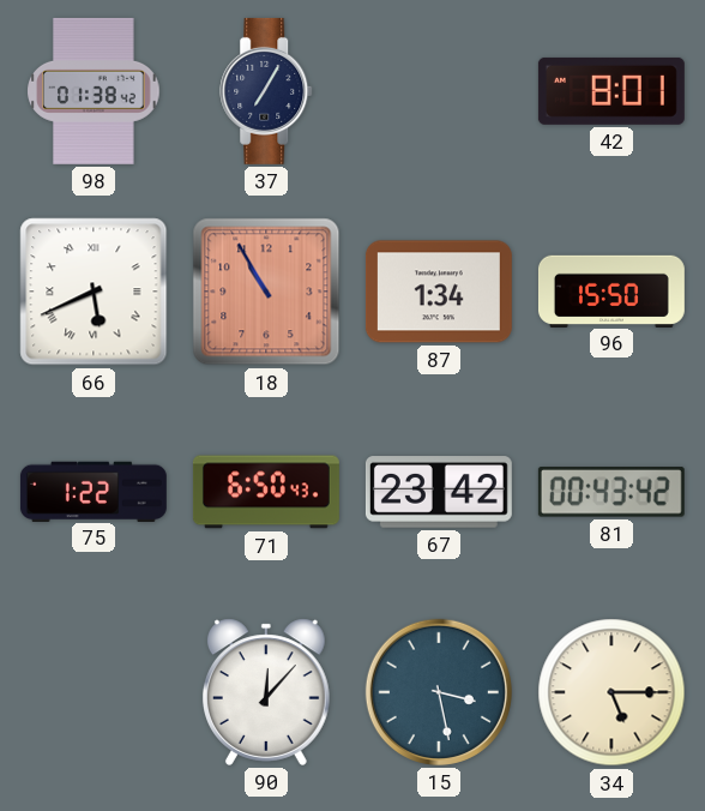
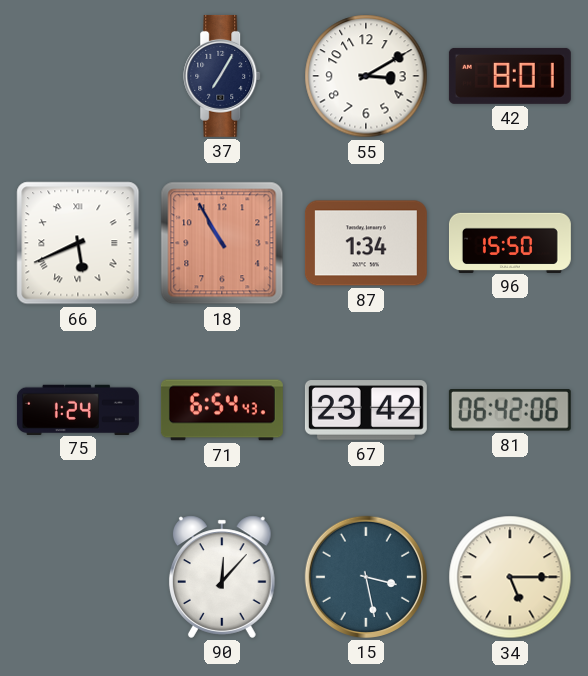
98: 01:38 -> none
55: none -> 3:10
75: 1:22 -> 1:24
71: 6:50 -> 6:54
81: 00:43 -> 06:42
